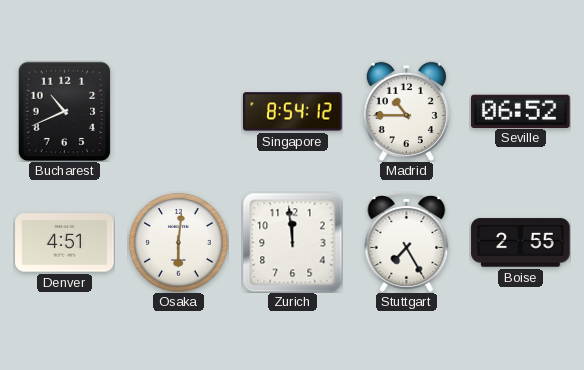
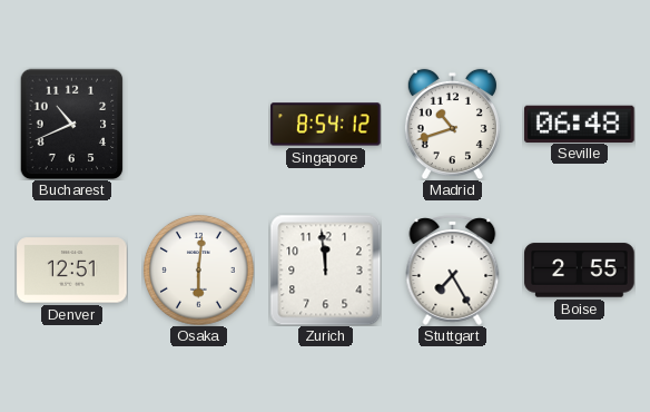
Madrid: 10:45 -> 10:42
Seville: 06:52 -> 06:48
Denver: 4:51 -> 12:51
